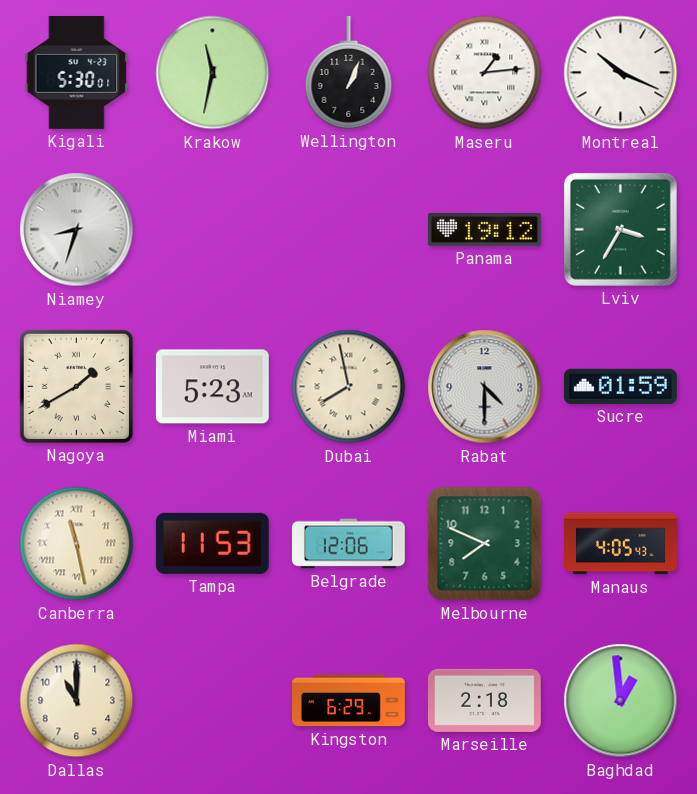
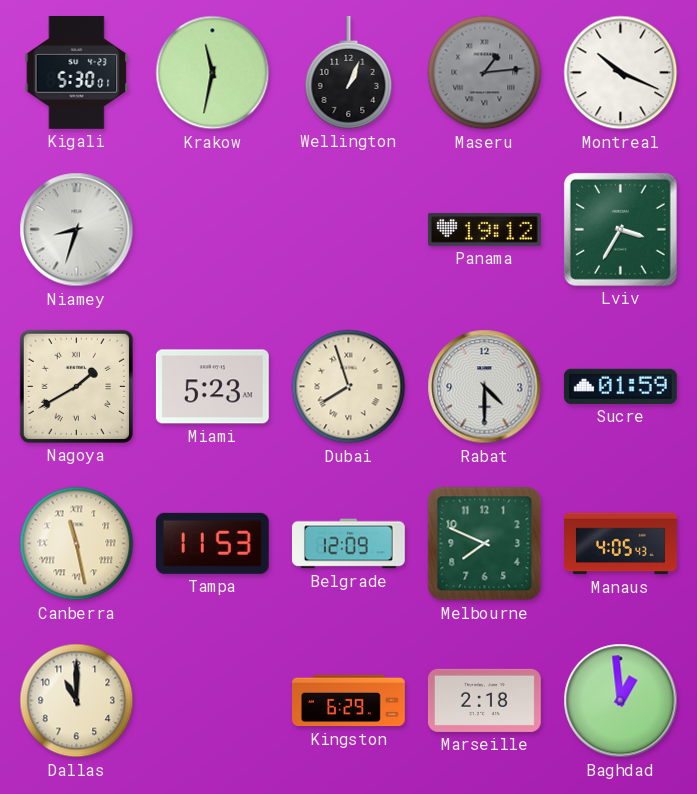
Maseru dial: white -> grey
Dubai: 7:58 -> 7:57
Belgrade: 12:06 -> 12:09
